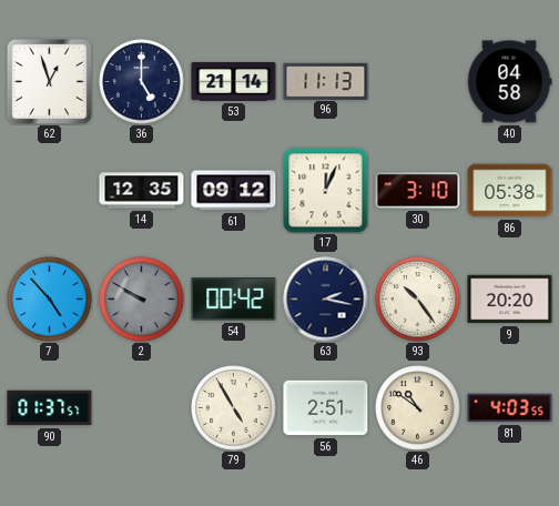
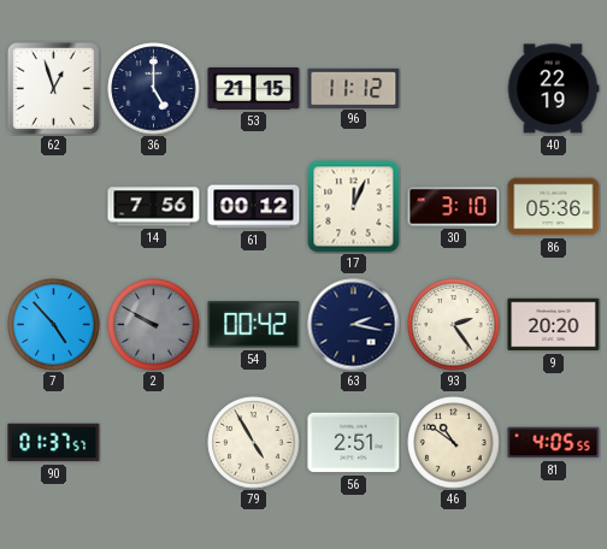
53: 21:14 -> 21:15
96: 11:13 -> 11:12
40: 04:58 -> 22:19
14: 12:35 -> 7:56
61: 09:12 -> 00:12
86: 05:38 -> 05:36
93: 10:24 -> 2:24
81: 4:03 -> 4:05
